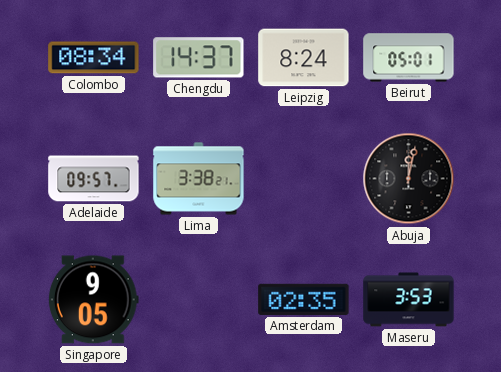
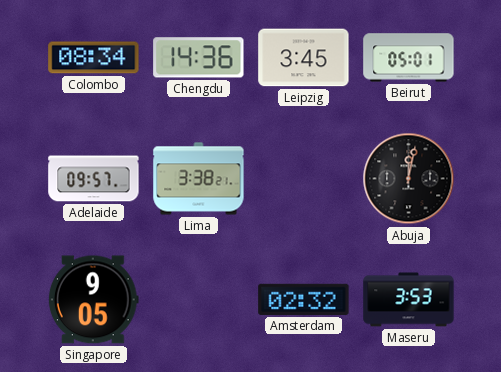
Chengdu: 14:37 -> 14:36
Leipzig: 8:24 -> 3:45
Amsterdam: 02:35 -> 02:32
